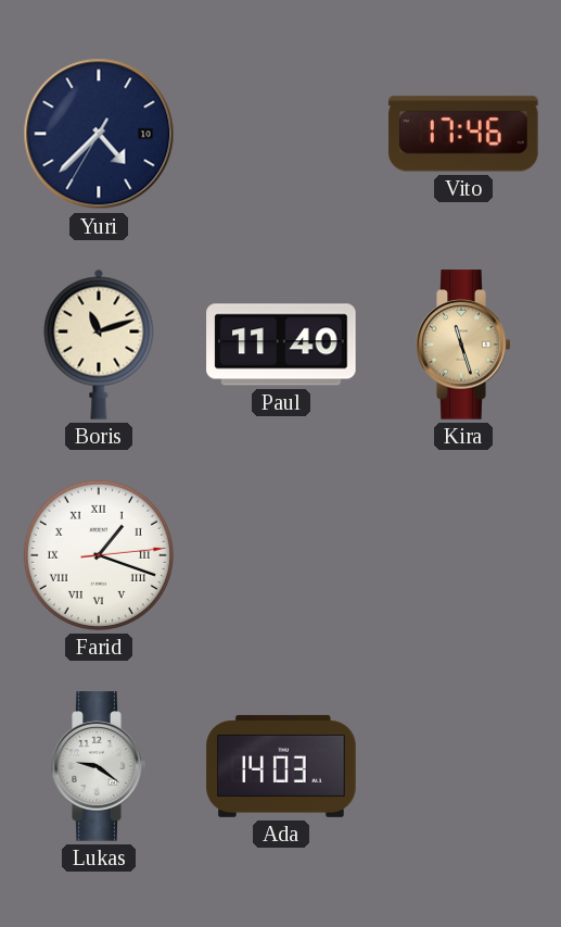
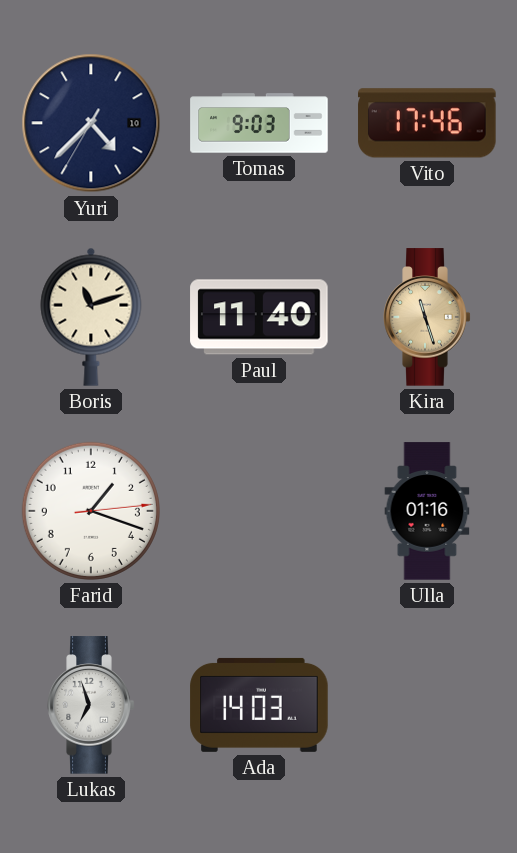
Tomas: none -> 9:03
Farid numerals: Roman -> Arabic
Ulla: none -> 01:16
Lukas: 9:21 -> 6:57
